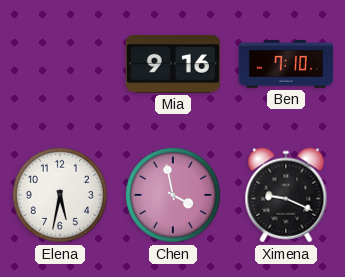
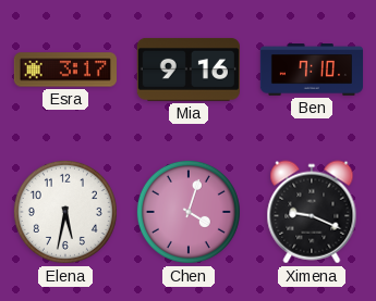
Esra: none -> 3:17
Chen: 3:58 -> 4:03
